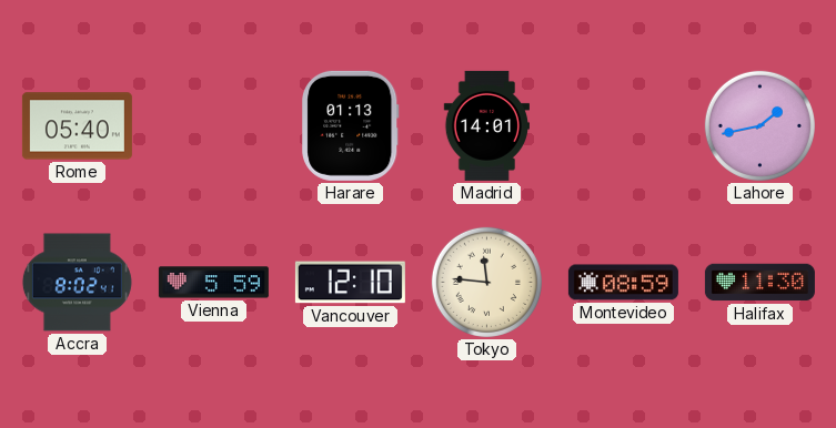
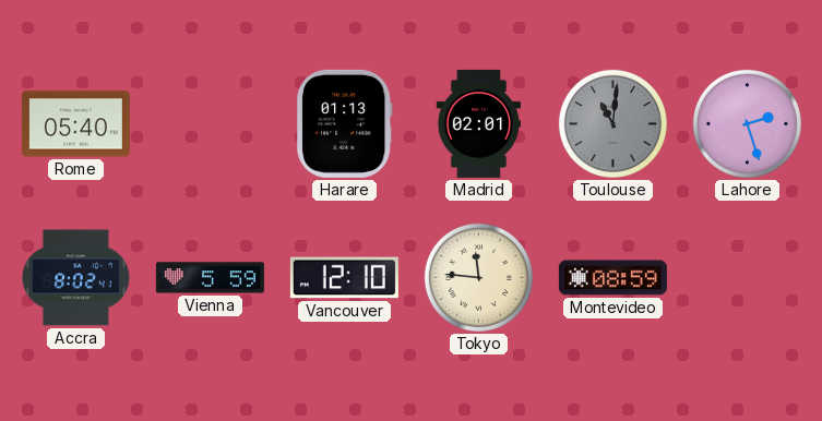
Madrid: 14:01 -> 02:01
Toulouse: none -> 11:01
Lahore: 1:43 -> 2:27
Halifax: 11:30 -> none
